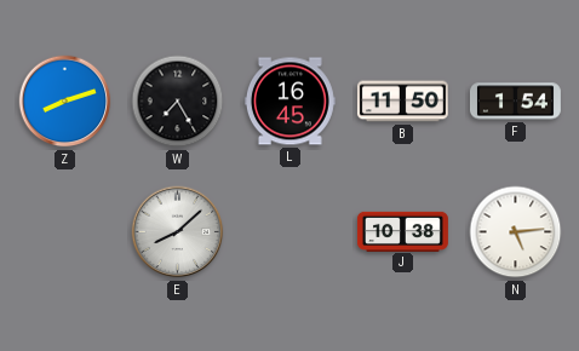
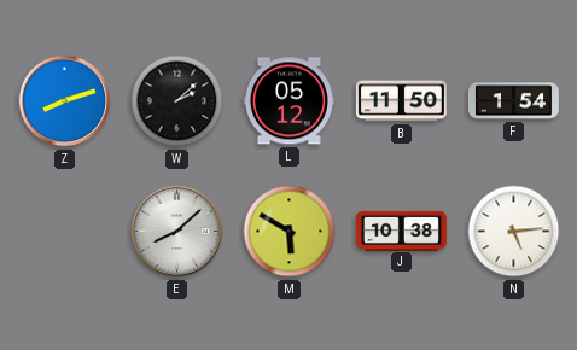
W: 7:25 -> 2:08
L: 16:45 -> 05:12
M: none -> 5:50
